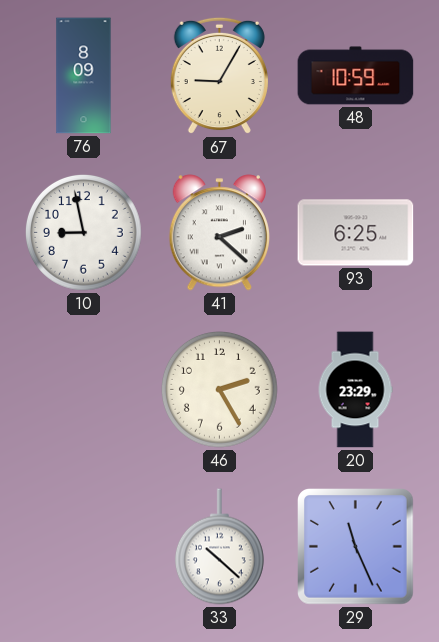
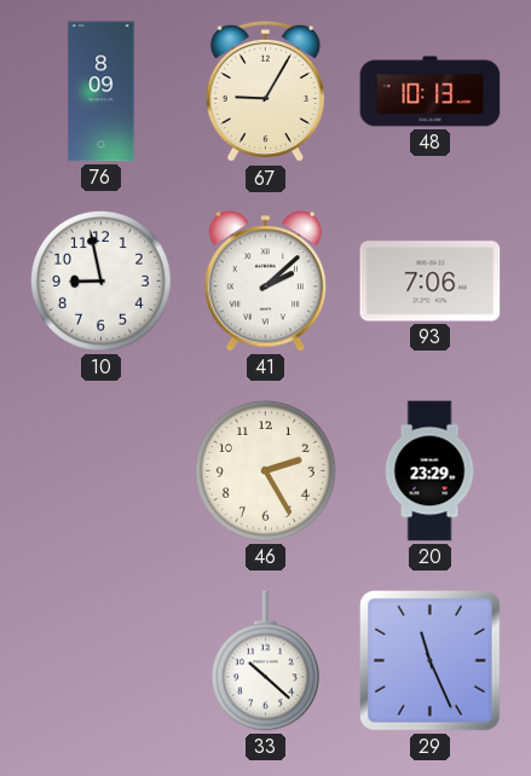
48: 10:59 -> 10:13
41: 2:22 -> 2:08
93: 6:25 -> 7:06
